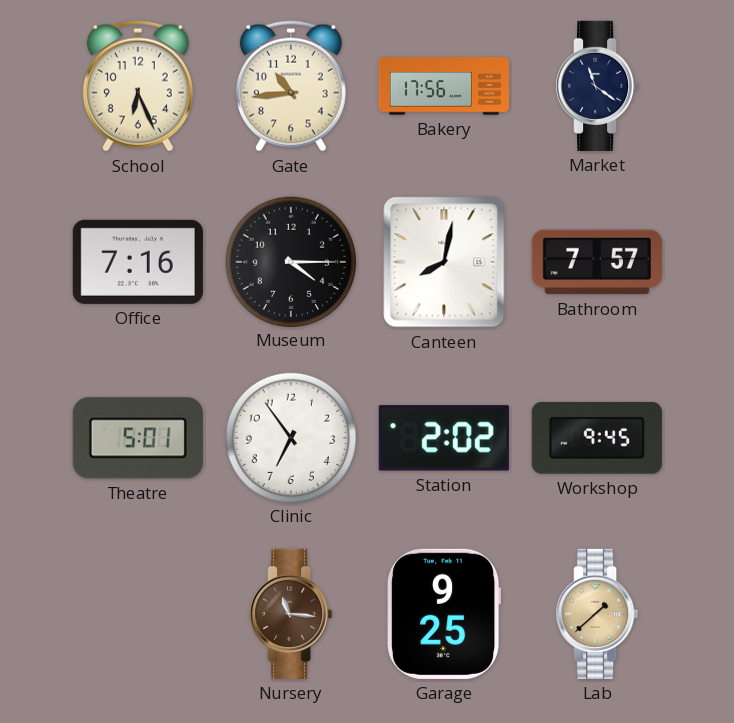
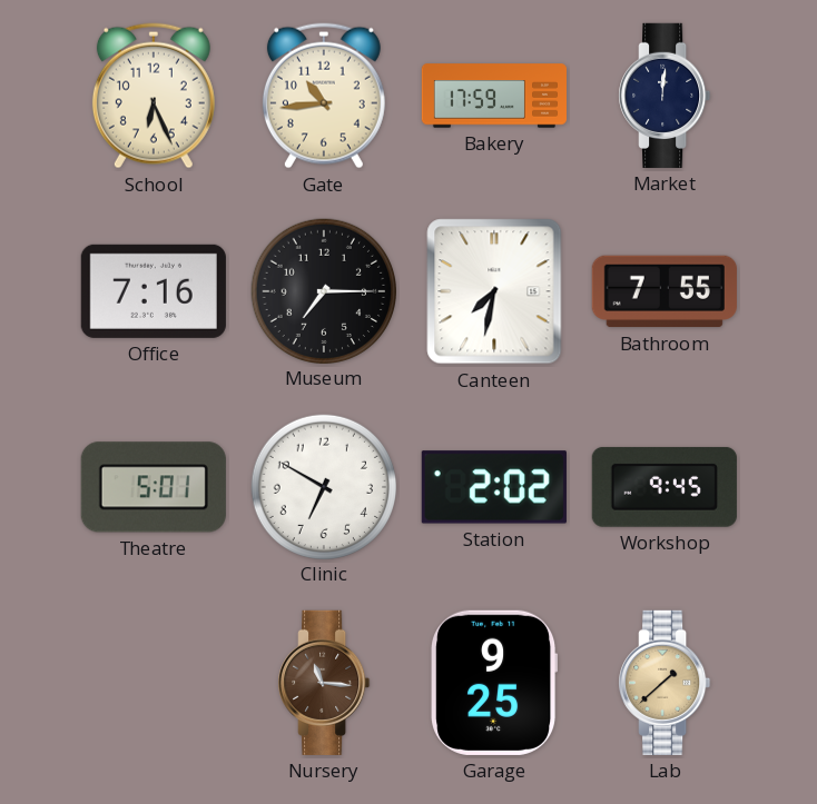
Bakery: 17:56 -> 17:59
Market: 11:21 -> 12:01
Museum: 4:15 -> 7:15
Canteen: 8:02 -> 7:32
Bathroom: 7:57 -> 7:55
Clinic: 6:54 -> 6:50
